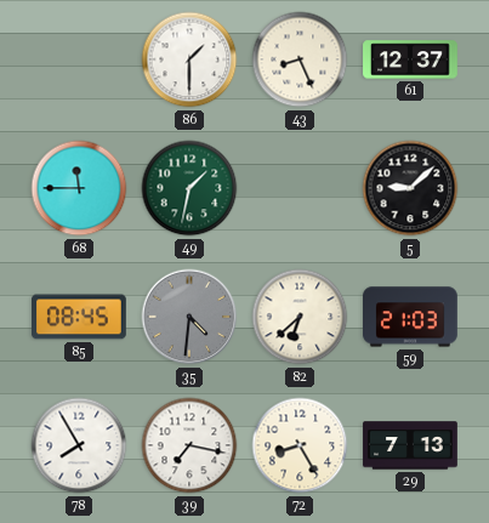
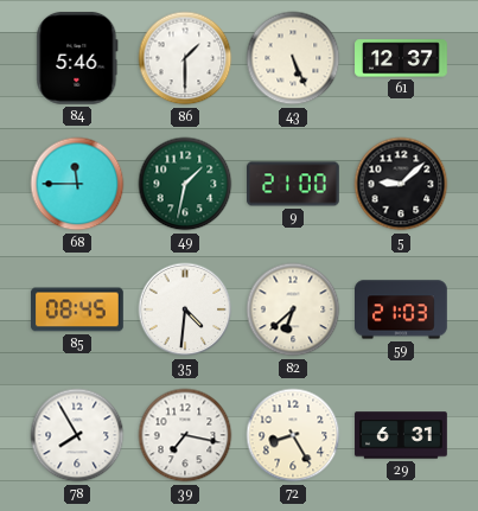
84: none -> 5:46
43: 8:26 -> 5:26
9: none -> 21:00
35 dial: grey -> white
29: 7:13 -> 6:31
